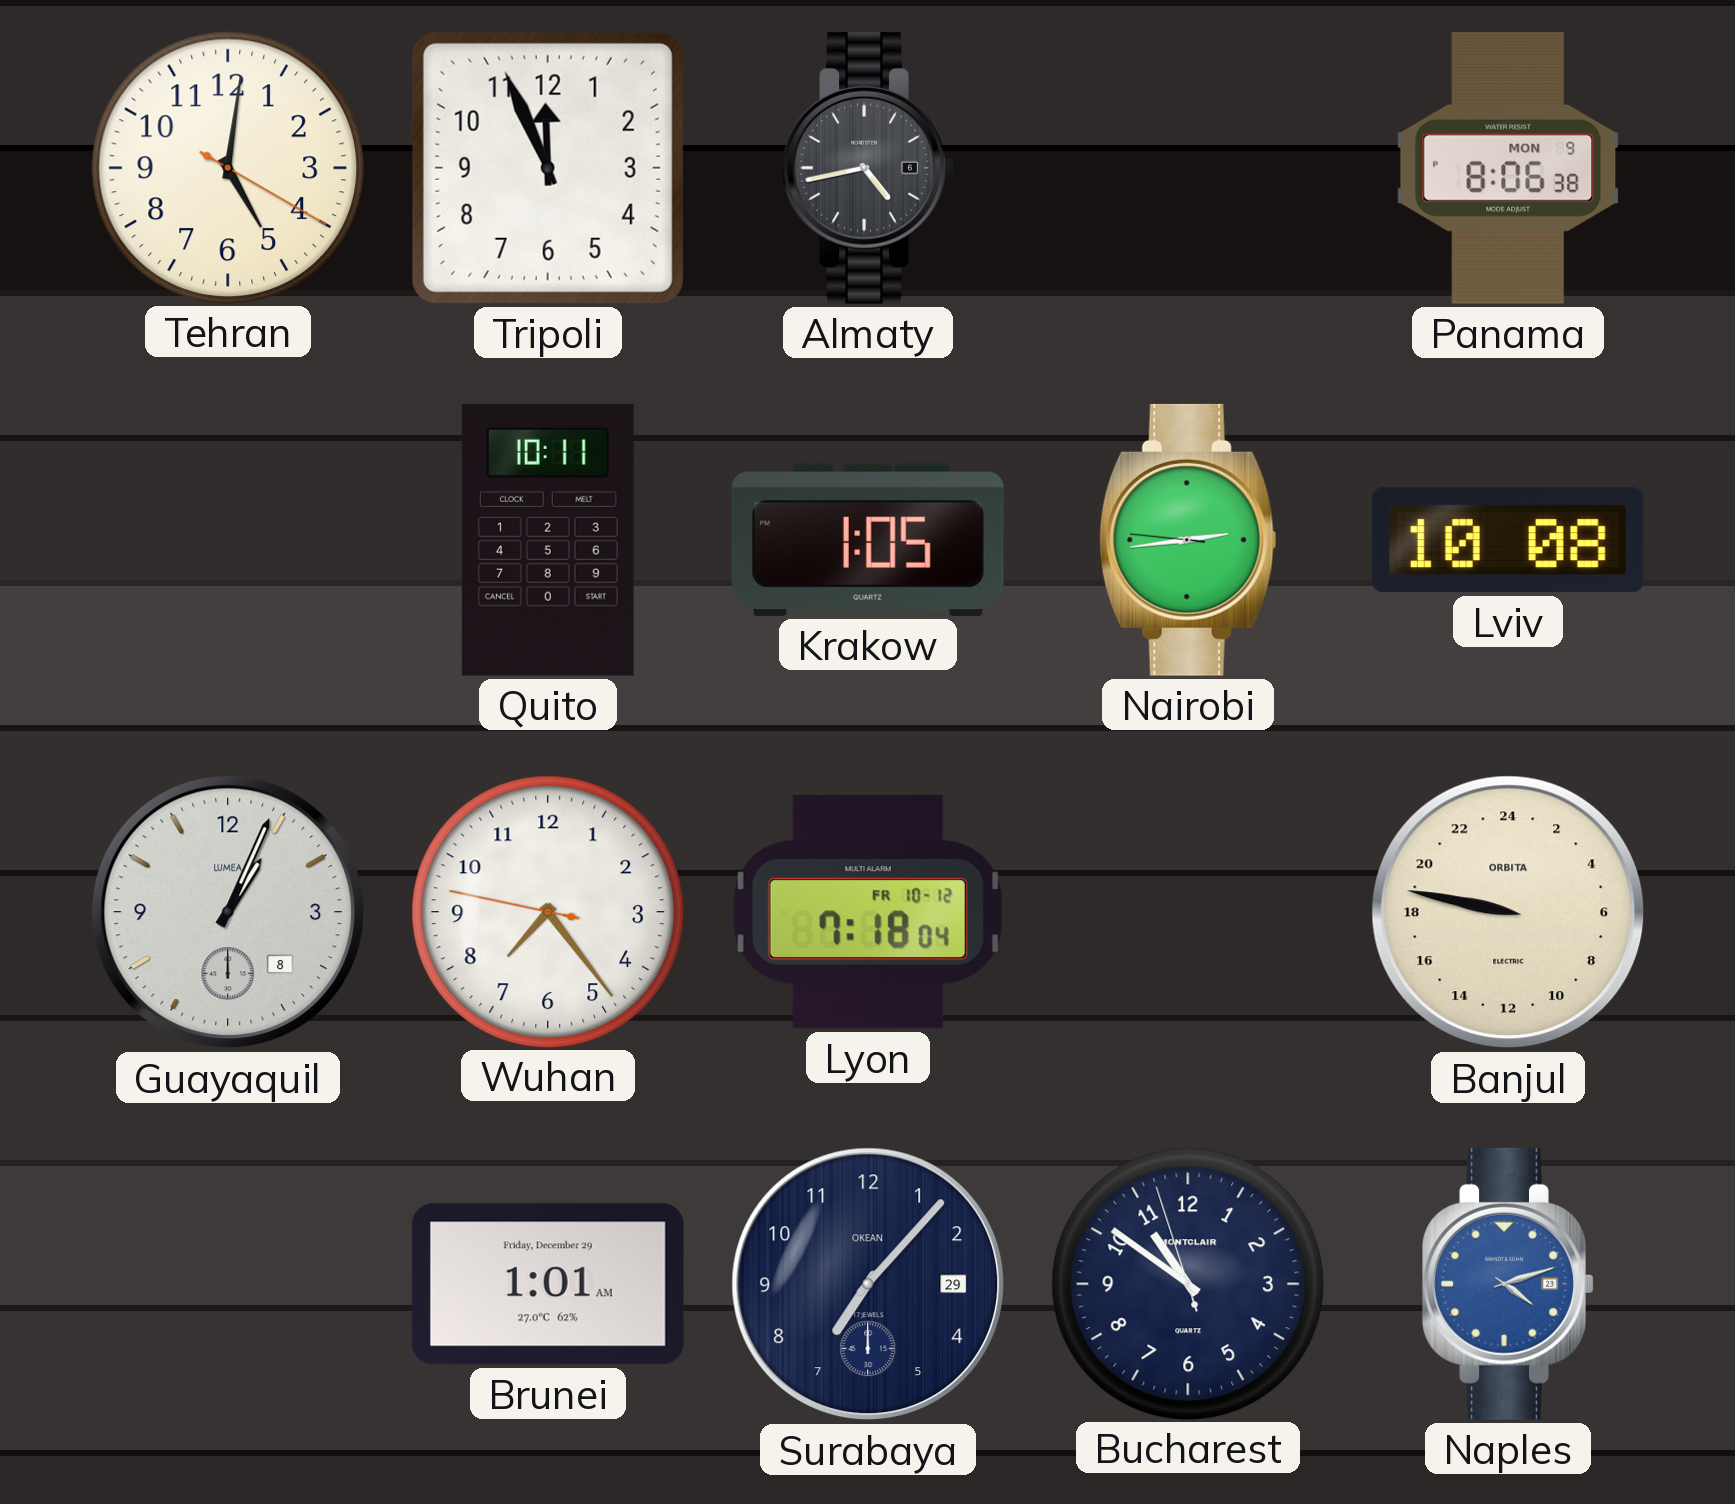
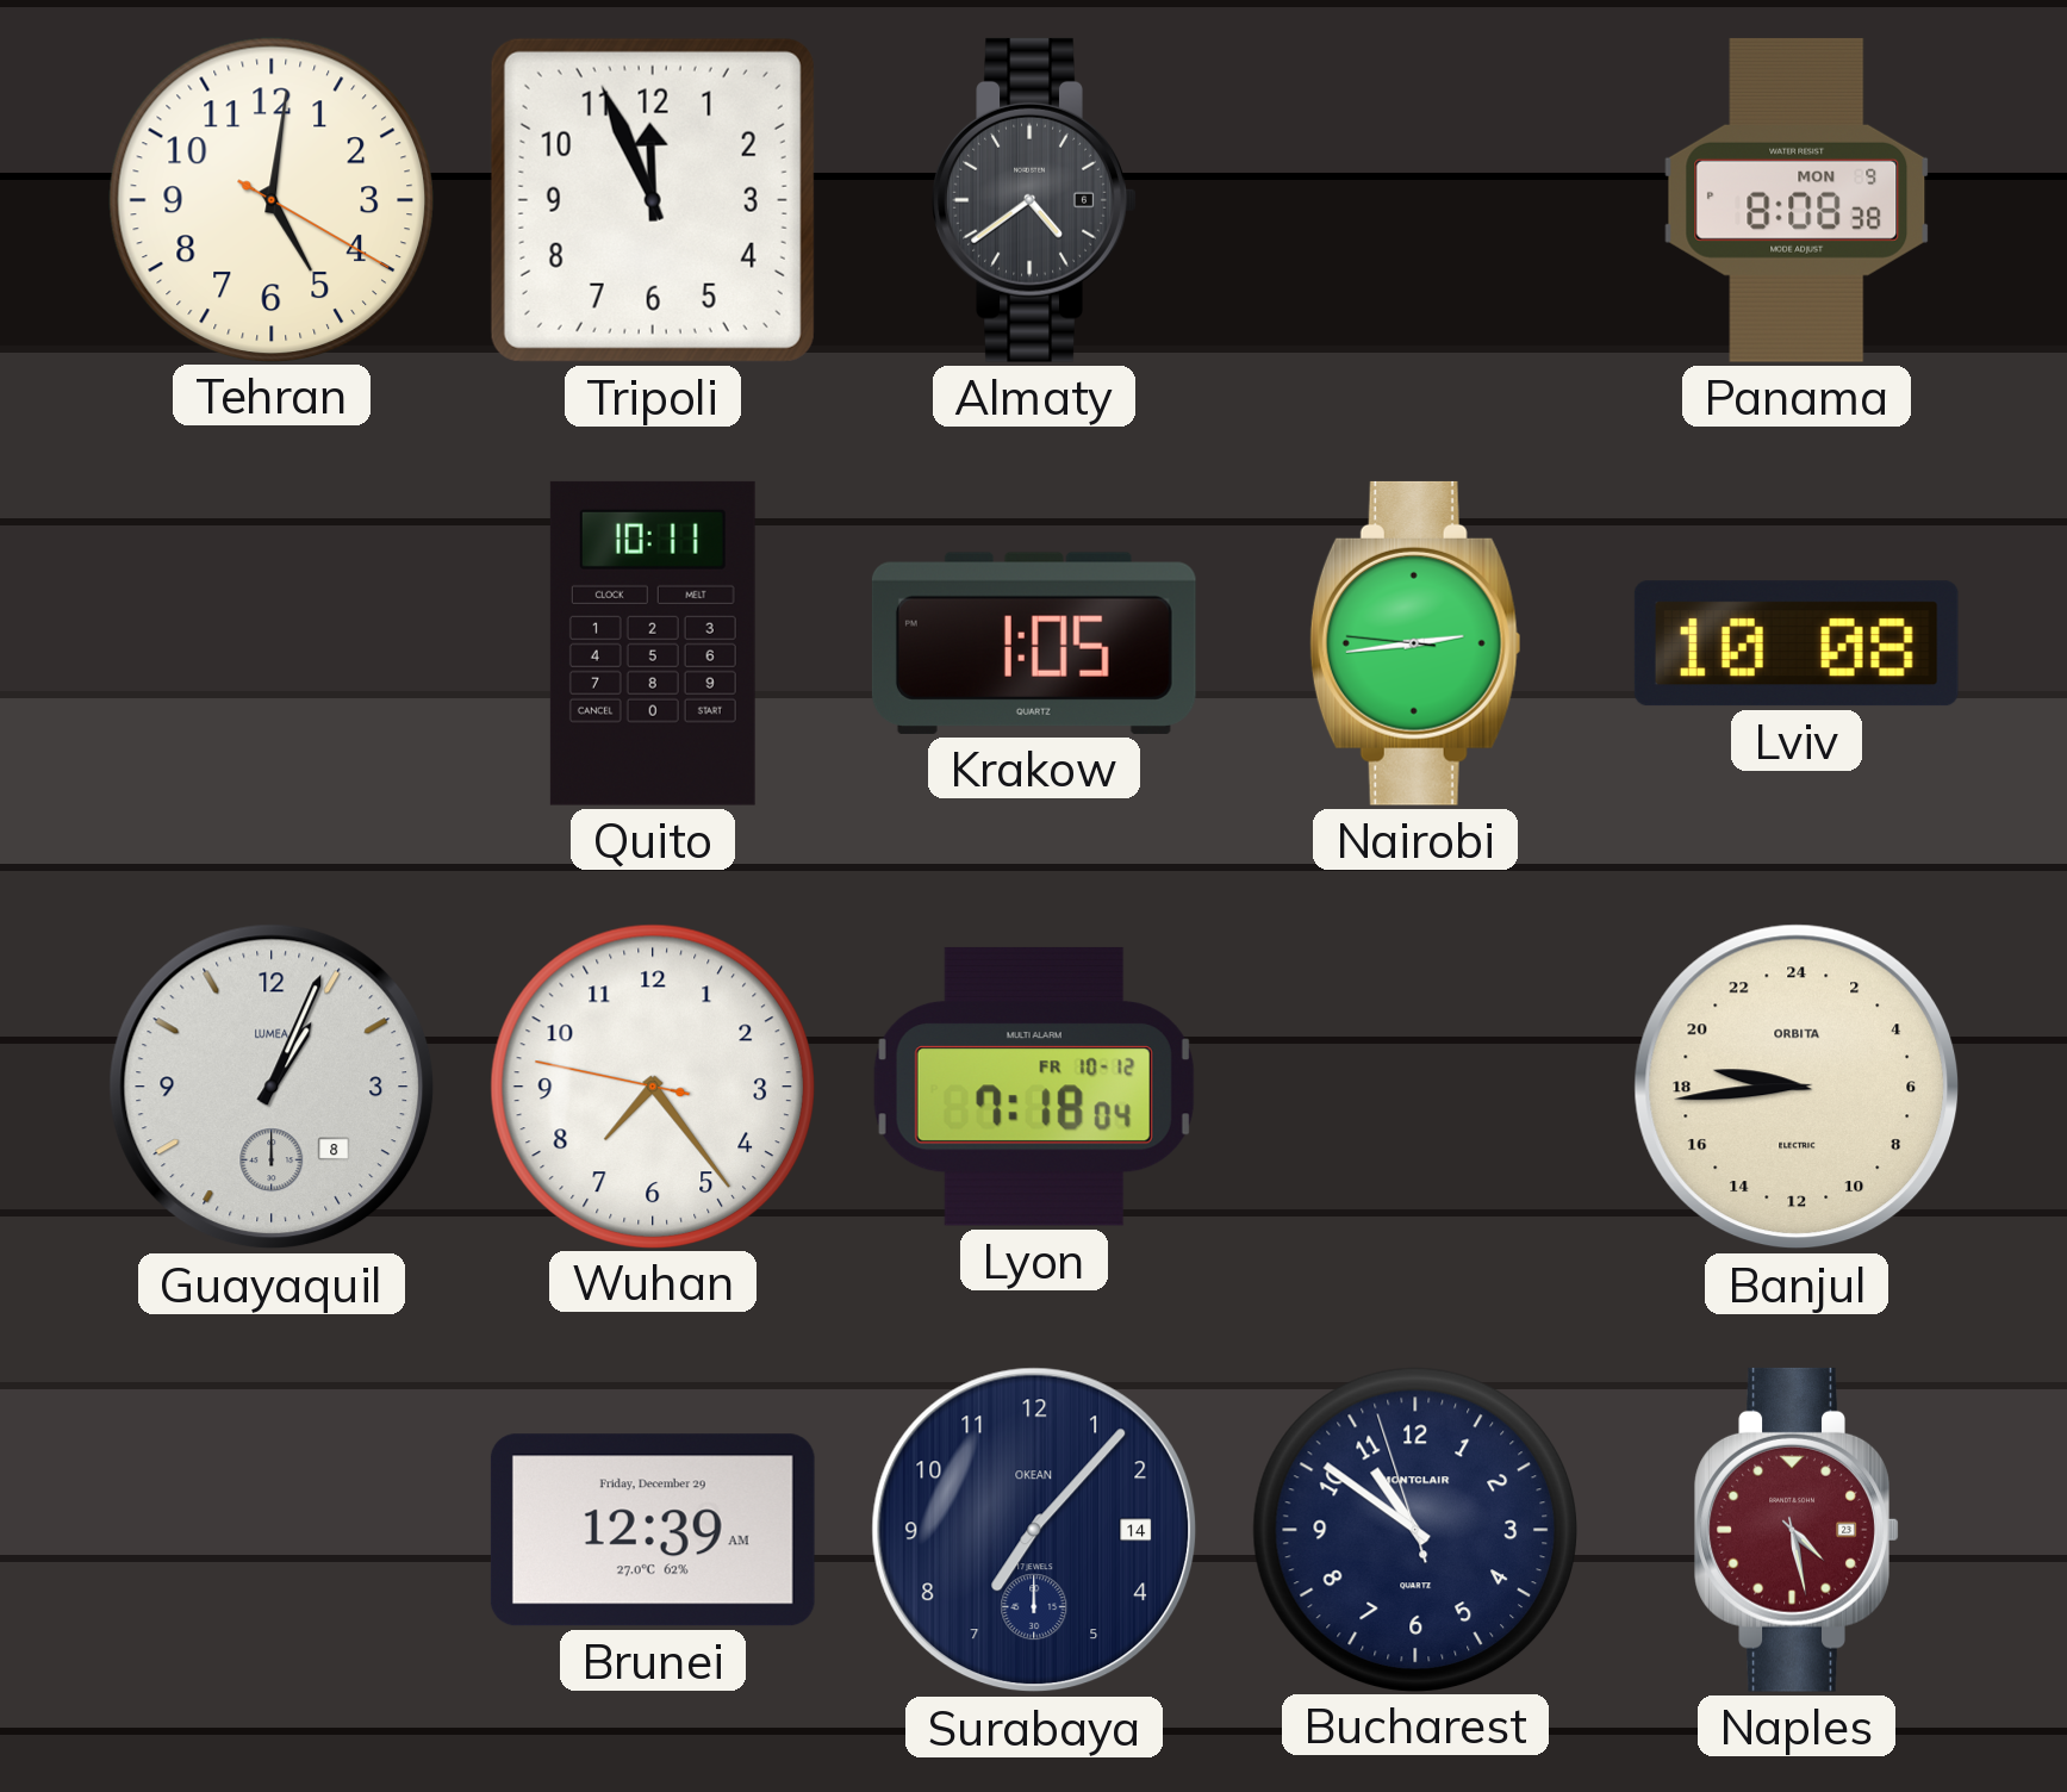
Almaty: 4:43 -> 4:39
Panama: 8:06 -> 8:08
Banjul: 18:47 -> 18:44
Brunei: 1:01 -> 12:39
Surabaya date: 29 -> 14
Naples: 4:12 -> 4:28
Naples dial: blue -> burgundy
